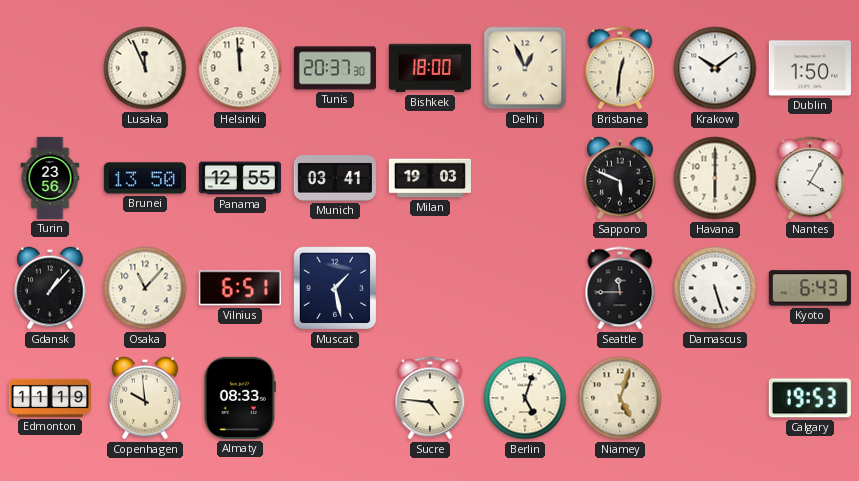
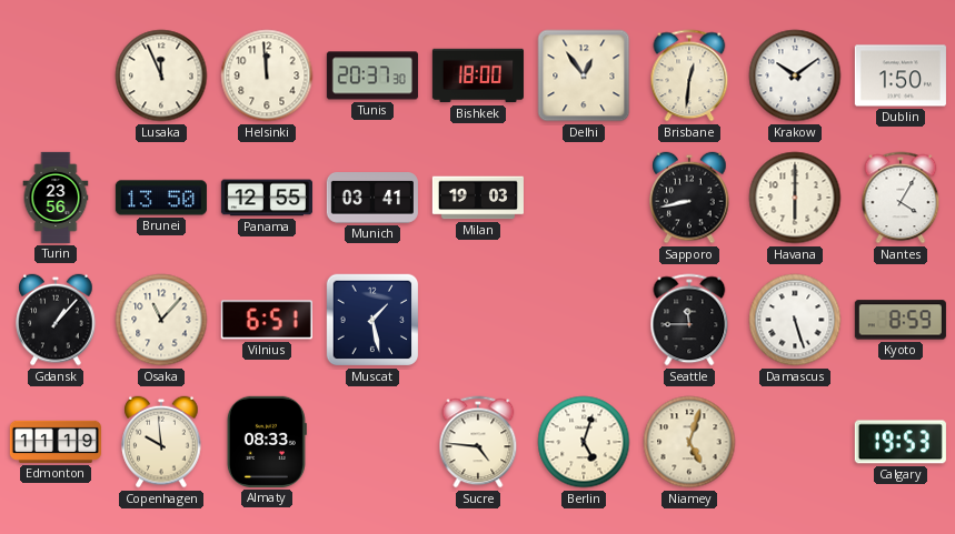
Delhi: 12:56 -> 12:54
Sapporo: 5:49 -> 8:43
Kyoto: 6:43 -> 8:59
